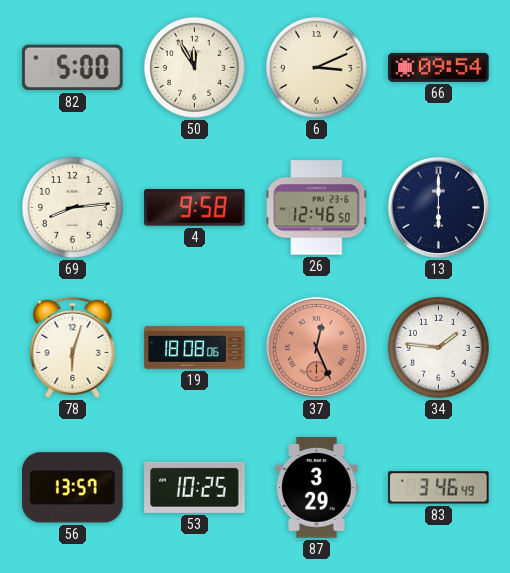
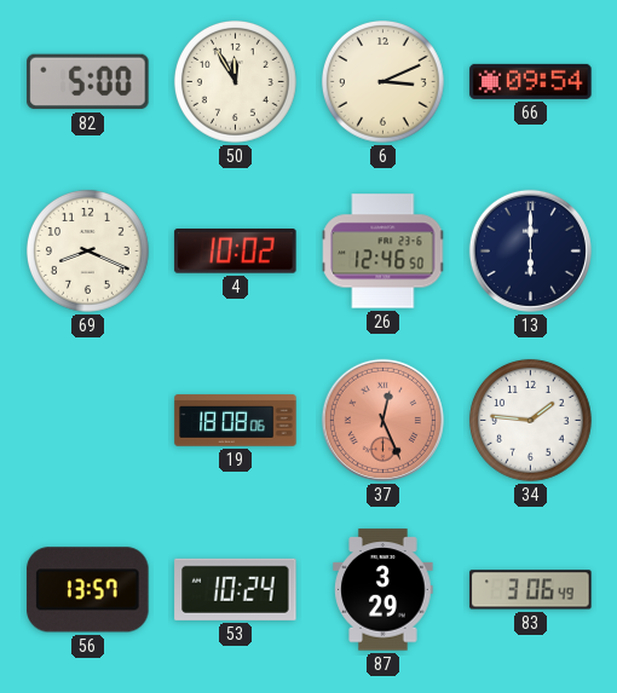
69: 8:14 -> 8:19
4: 9:58 -> 10:02
78: 6:03 -> none
53: 10:25 -> 10:24
83: 3:46 -> 3:06
